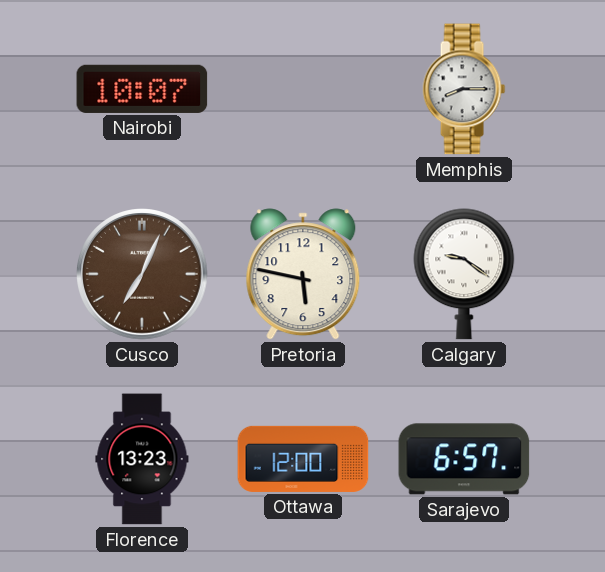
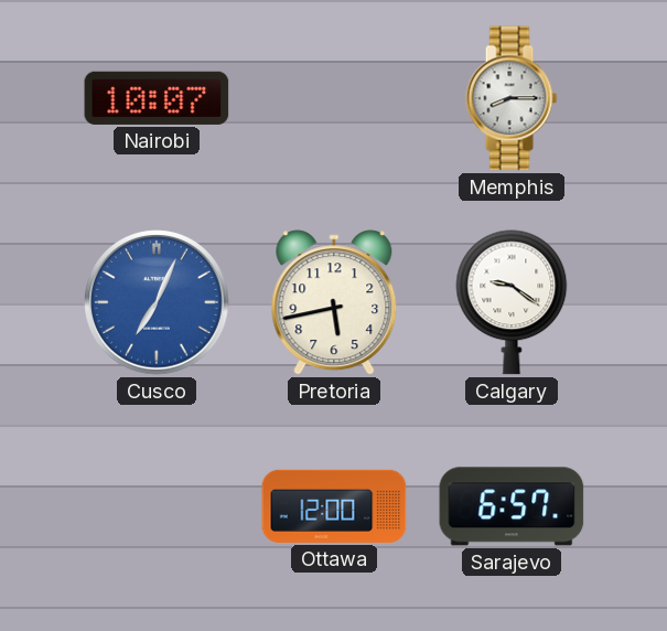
Cusco dial: brown -> blue
Pretoria: 5:47 -> 5:43
Florence: 13:23 -> none
